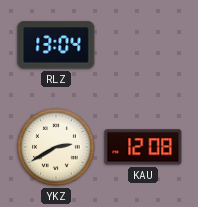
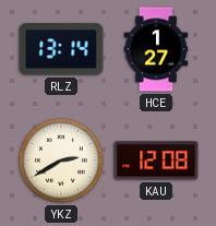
RLZ: 13:04 -> 13:14
HCE: none -> 1:27
